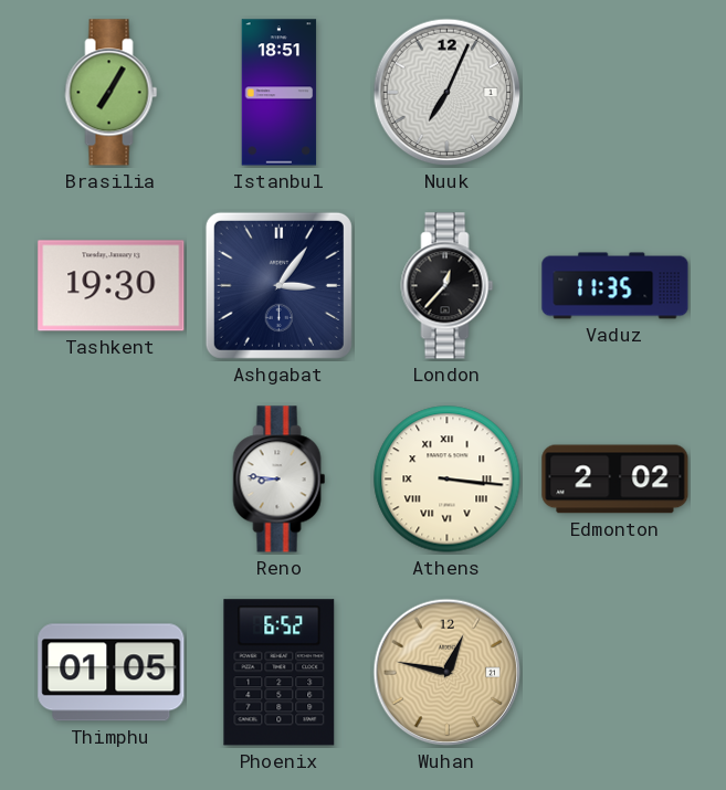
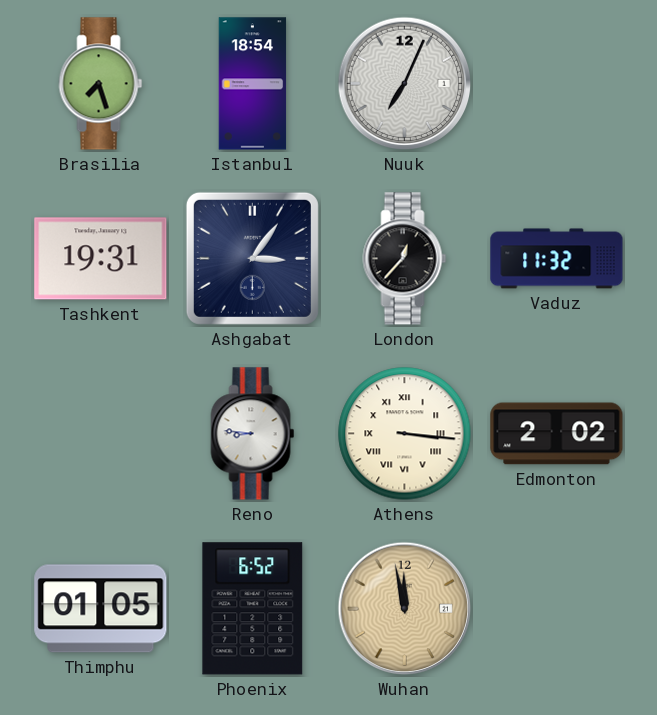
Brasilia: 7:05 -> 7:27
Istanbul: 18:51 -> 18:54
Tashkent: 19:30 -> 19:31
Vaduz: 11:35 -> 11:32
Wuhan: 12:47 -> 11:58
